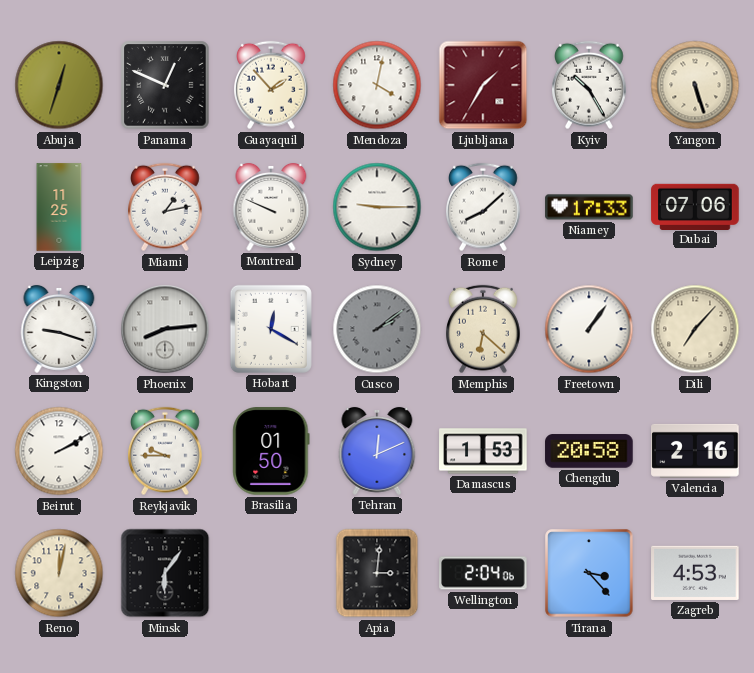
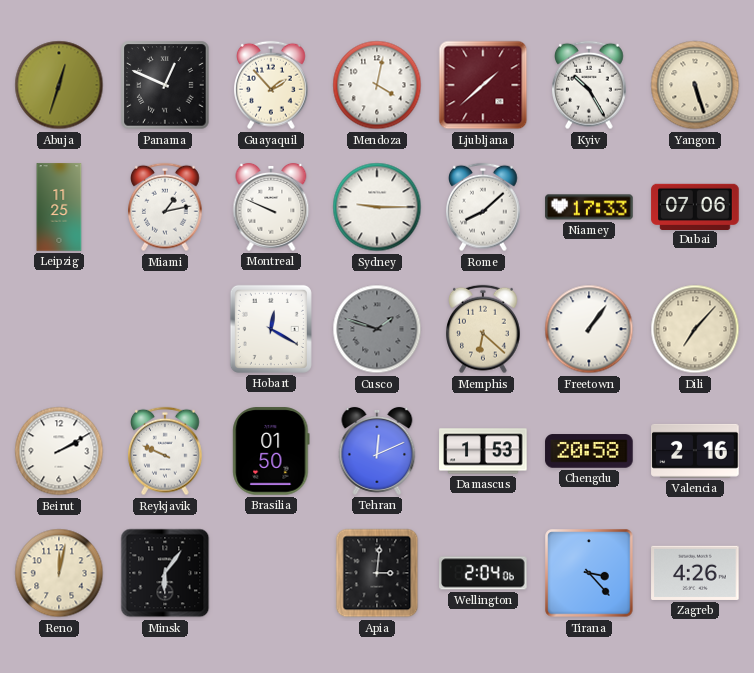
Ljubljana: 1:35 -> 1:38
Kingston: 9:18 -> none
Phoenix: 8:14 -> none
Cusco: 2:09 -> 1:48
Reykjavik: 9:45 -> 9:49
Zagreb: 4:53 -> 4:26
